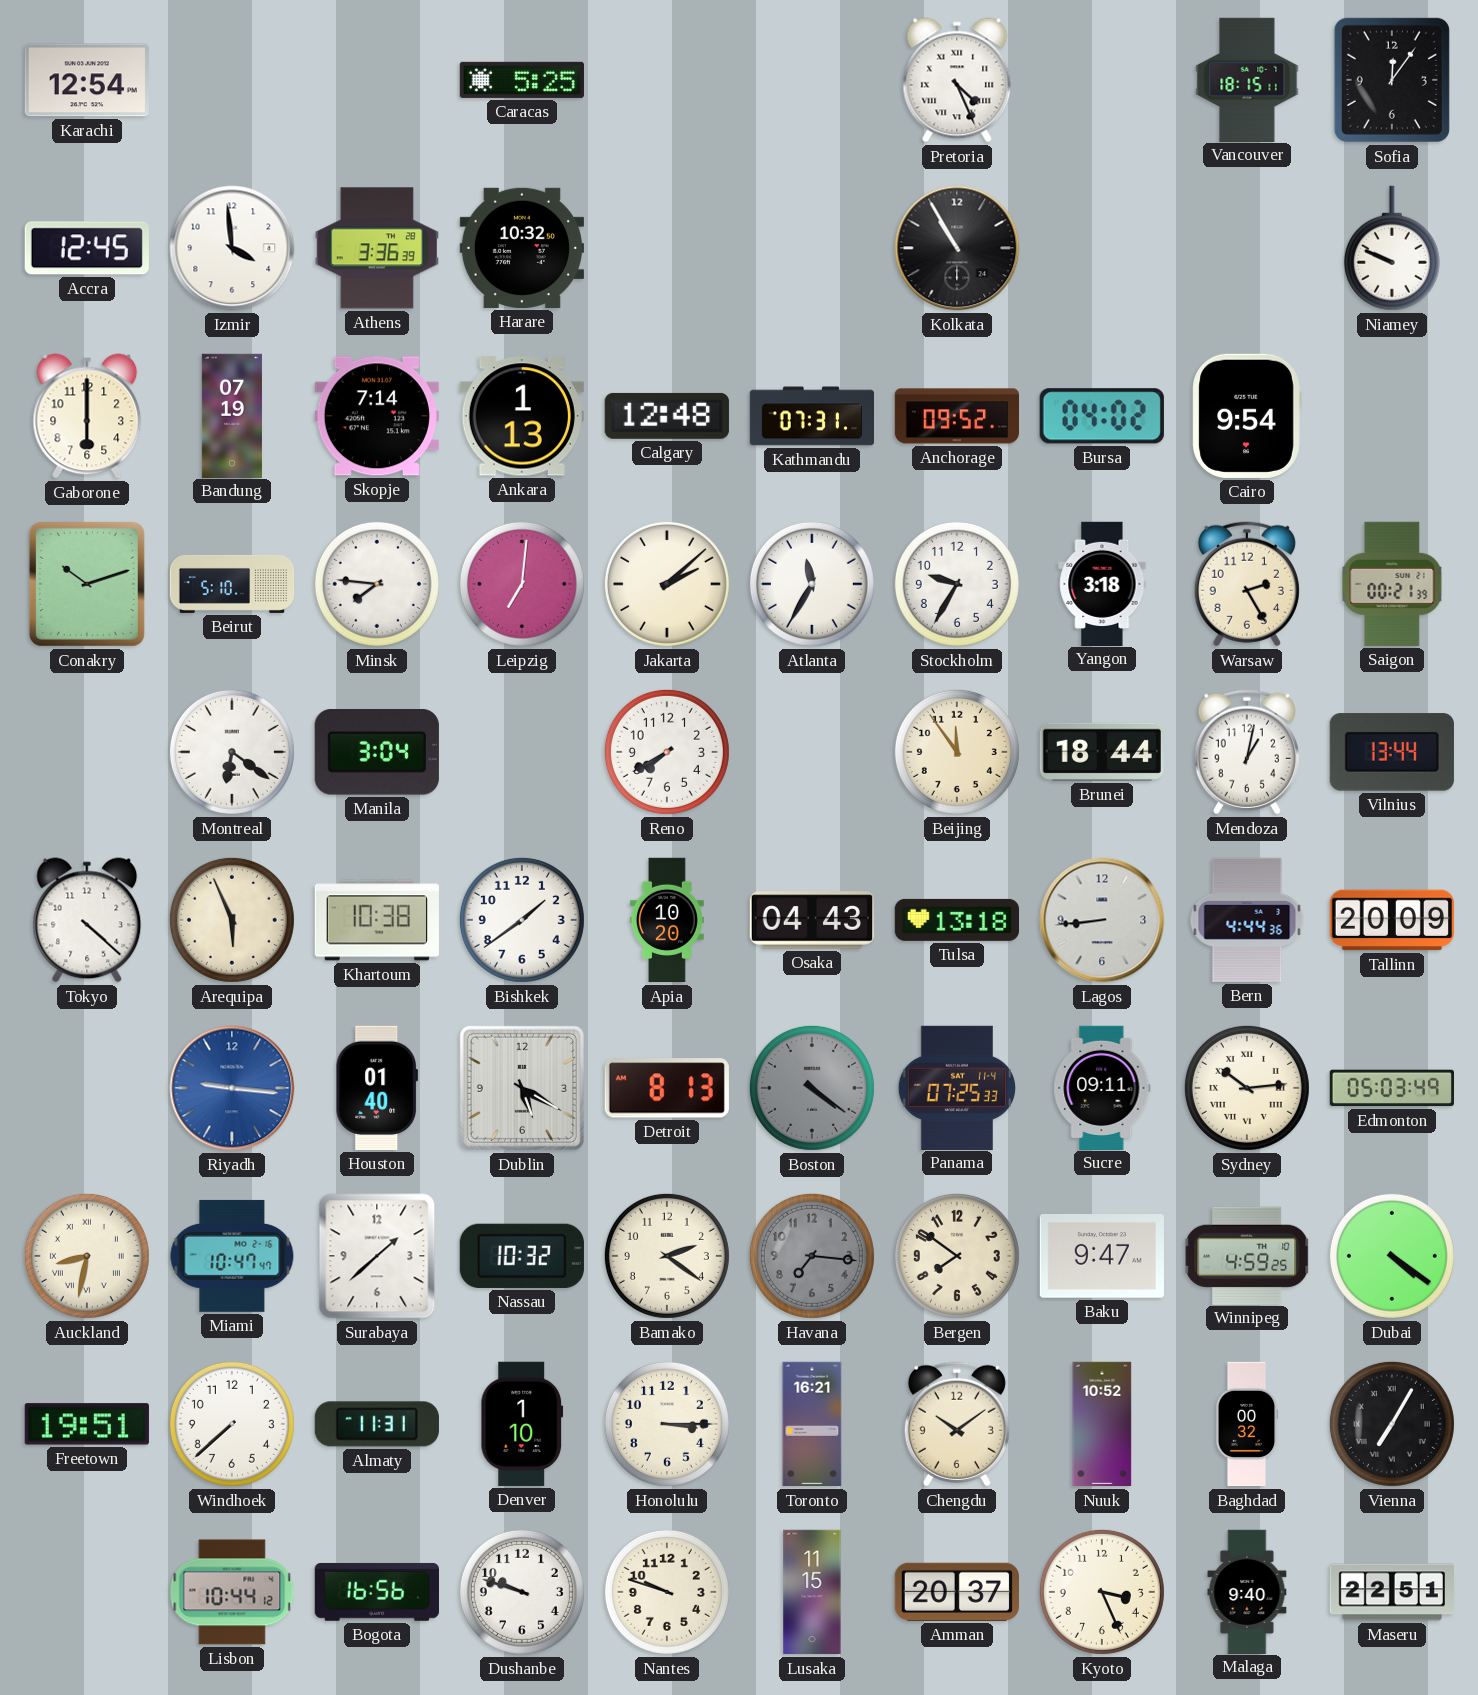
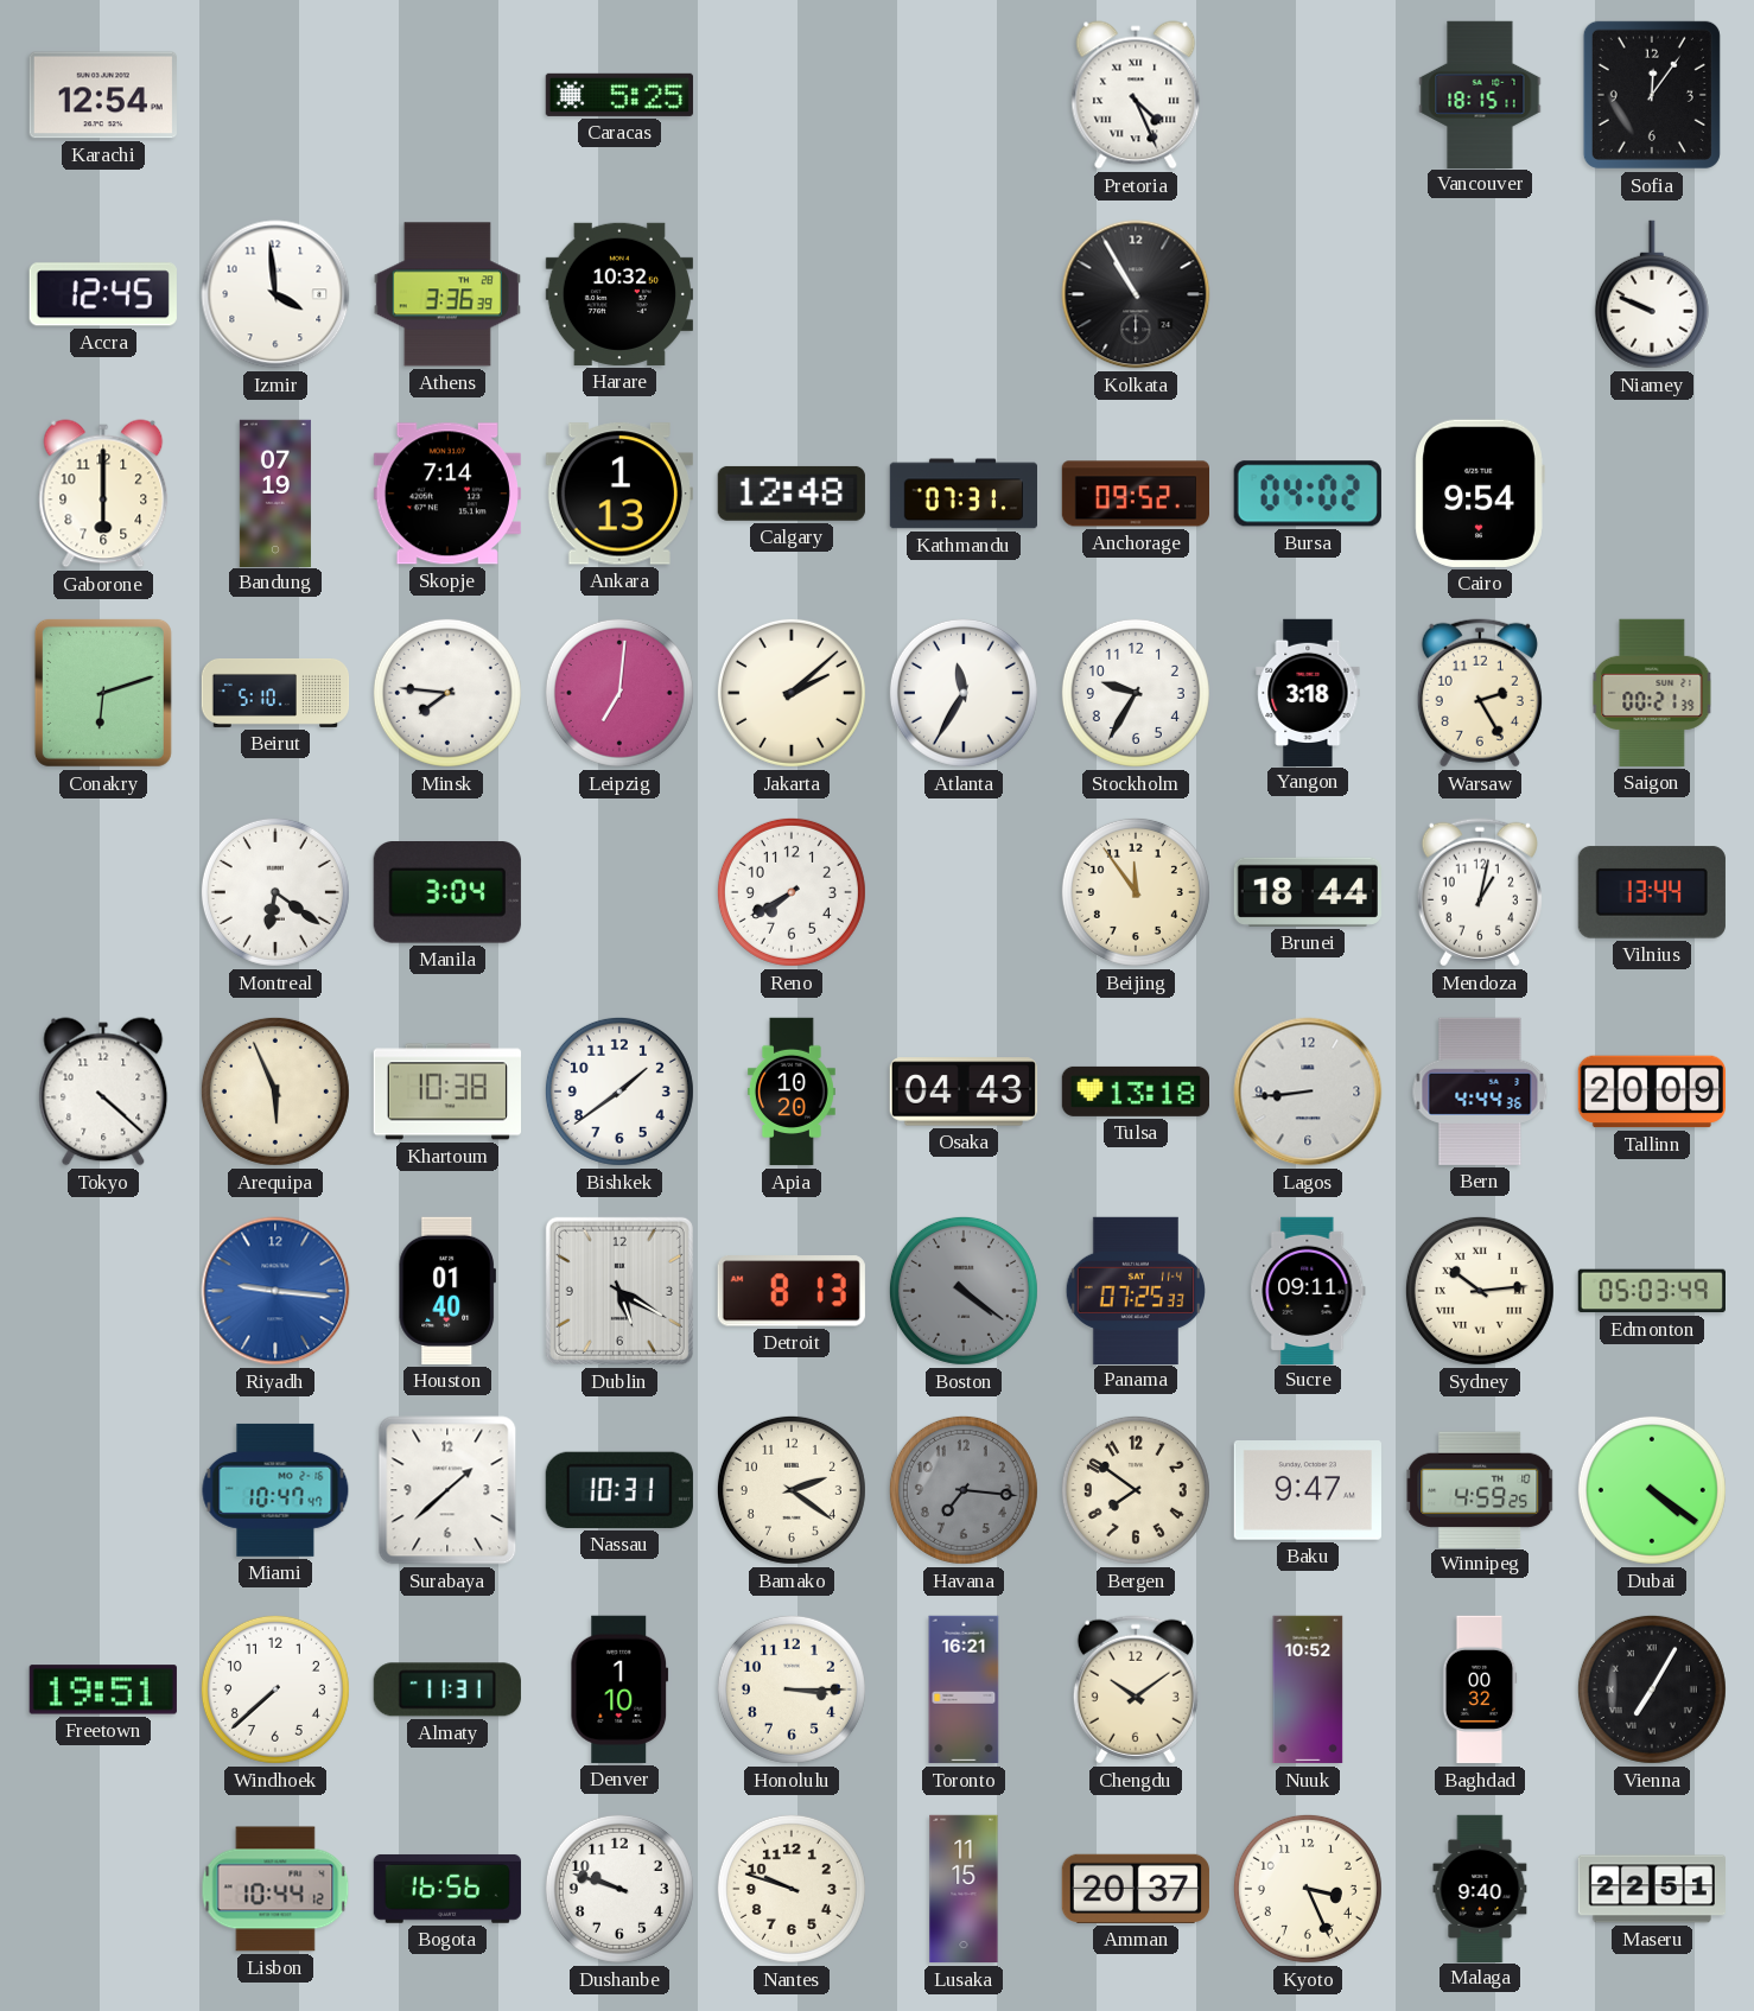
Conakry: 10:12 -> 6:12
Auckland: 8:32 -> none
Nassau: 10:32 -> 10:31
